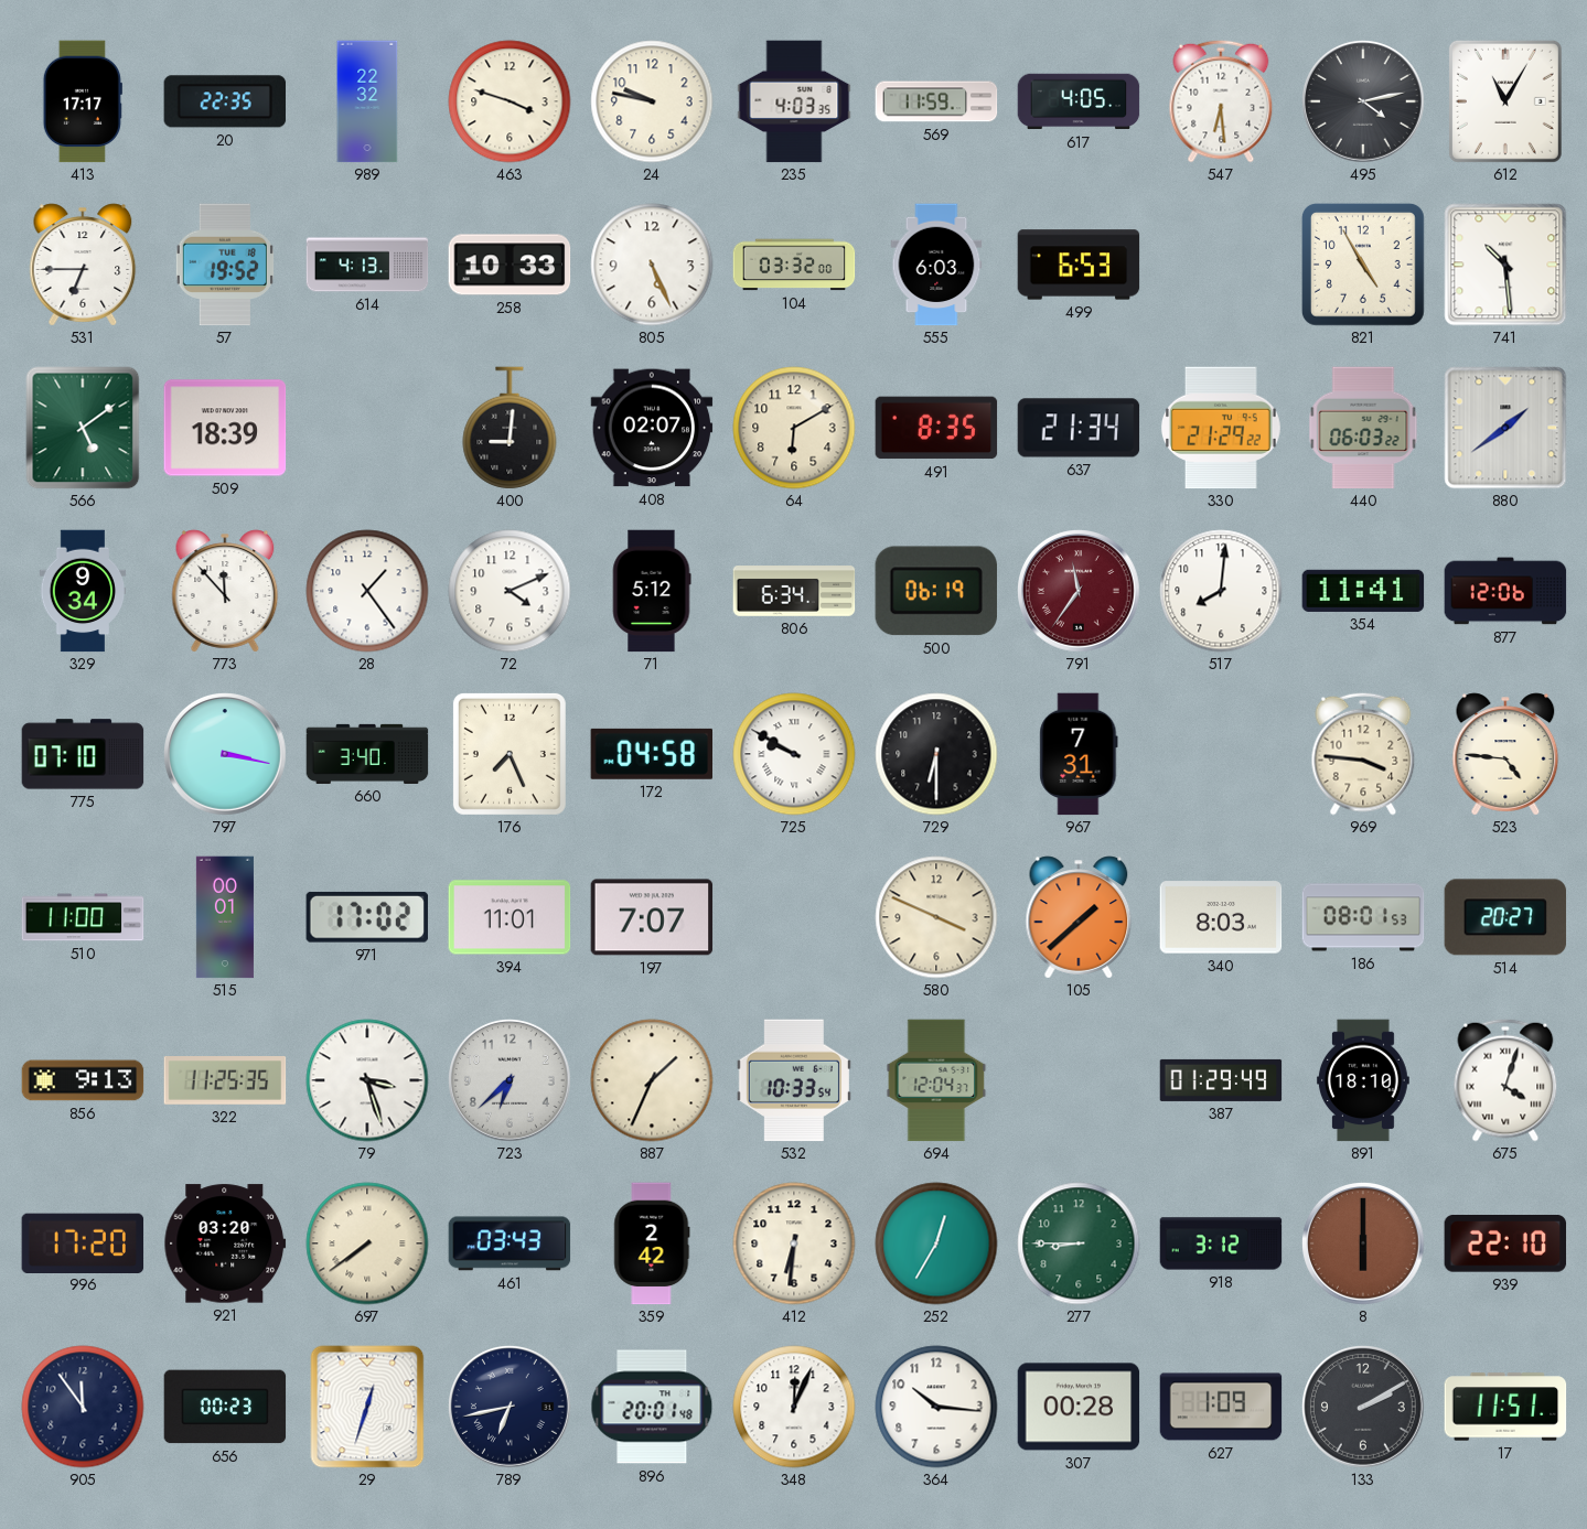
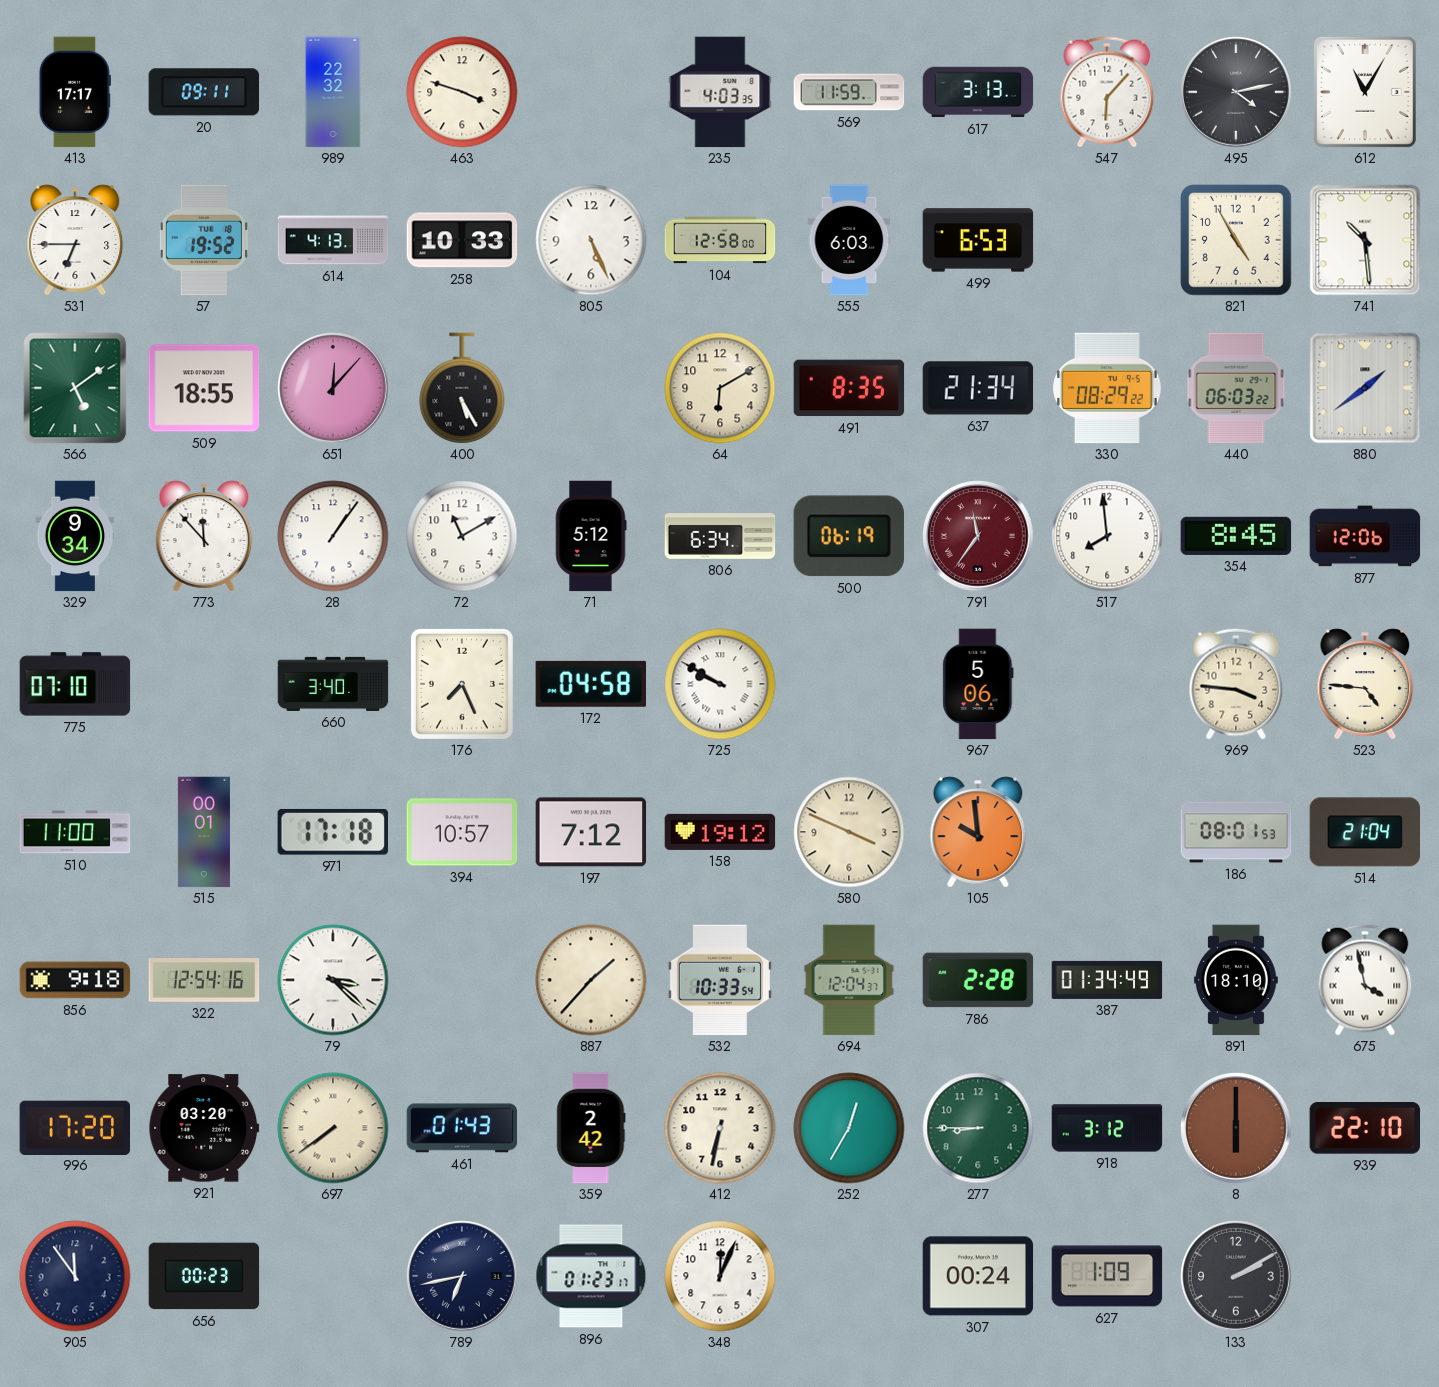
20: 22:35 -> 09:11
24: 9:47 -> none
617: 4:05 -> 3:13
547: 6:29 -> 6:07
104: 03:32 -> 12:58
509: 18:39 -> 18:55
651: none -> 12:07
400: 9:01 -> 5:25
408: 02:07 -> none
330: 21:29 -> 08:29
28: 1:24 -> 1:06
72: 4:11 -> 11:10
517: 8:01 -> 7:59
354: 11:41 -> 8:45
797: 3:17 -> none
729: 6:30 -> none
967: 7:31 -> 5:06
971: 17:02 -> 17:18
394: 11:01 -> 10:57
197: 7:07 -> 7:12
158: none -> 19:12
105: 1:38 -> 9:59
340: 8:03 -> none
514: 20:27 -> 21:04
856: 9:13 -> 9:18
322: 11:25 -> 12:54
79: 3:27 -> 3:22
723: 6:38 -> none
887: 1:34 -> 1:37
786: none -> 2:28
387: 01:29 -> 01:34
675: 4:03 -> 3:58
461: 03:43 -> 01:43
412: 6:31 -> 6:32
29: 12:33 -> none
896: 20:01 -> 01:23
364: 10:16 -> none
307: 00:28 -> 00:24
17: 11:51 -> none
